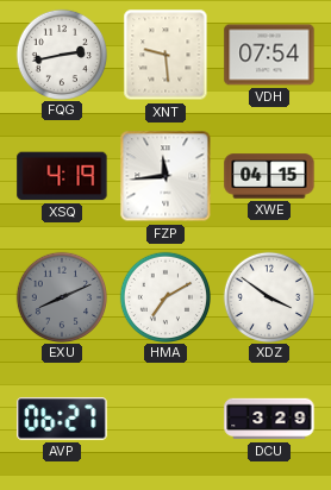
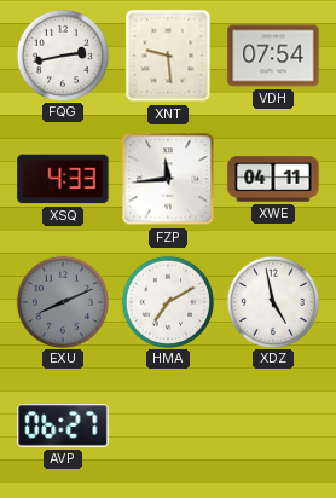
XSQ: 4:19 -> 4:33
XWE: 04:15 -> 04:11
XDZ: 3:51 -> 4:58
DCU: 3:29 -> none
